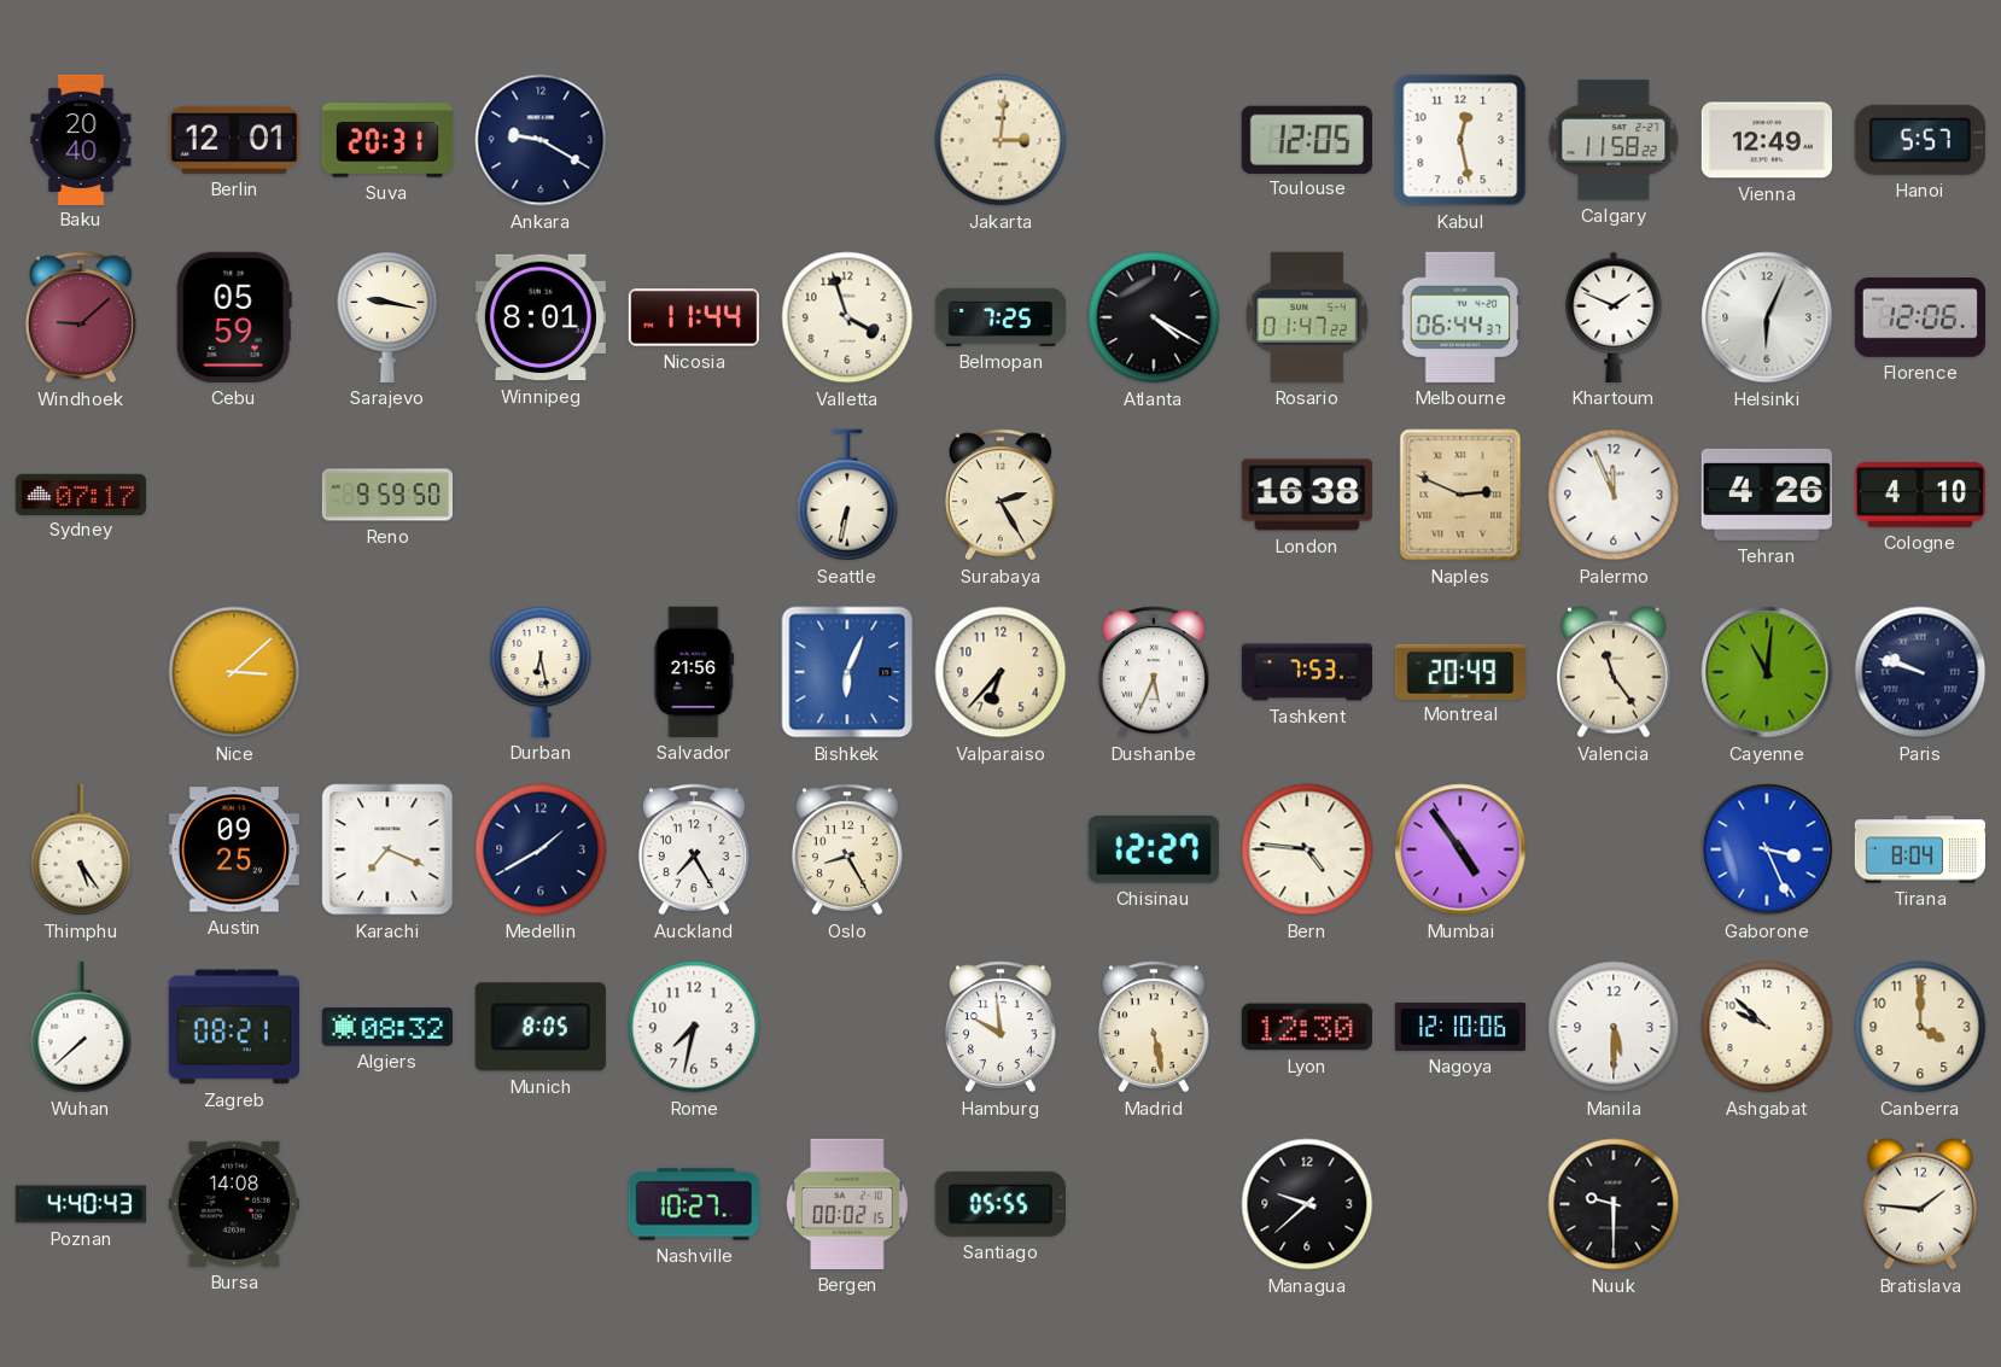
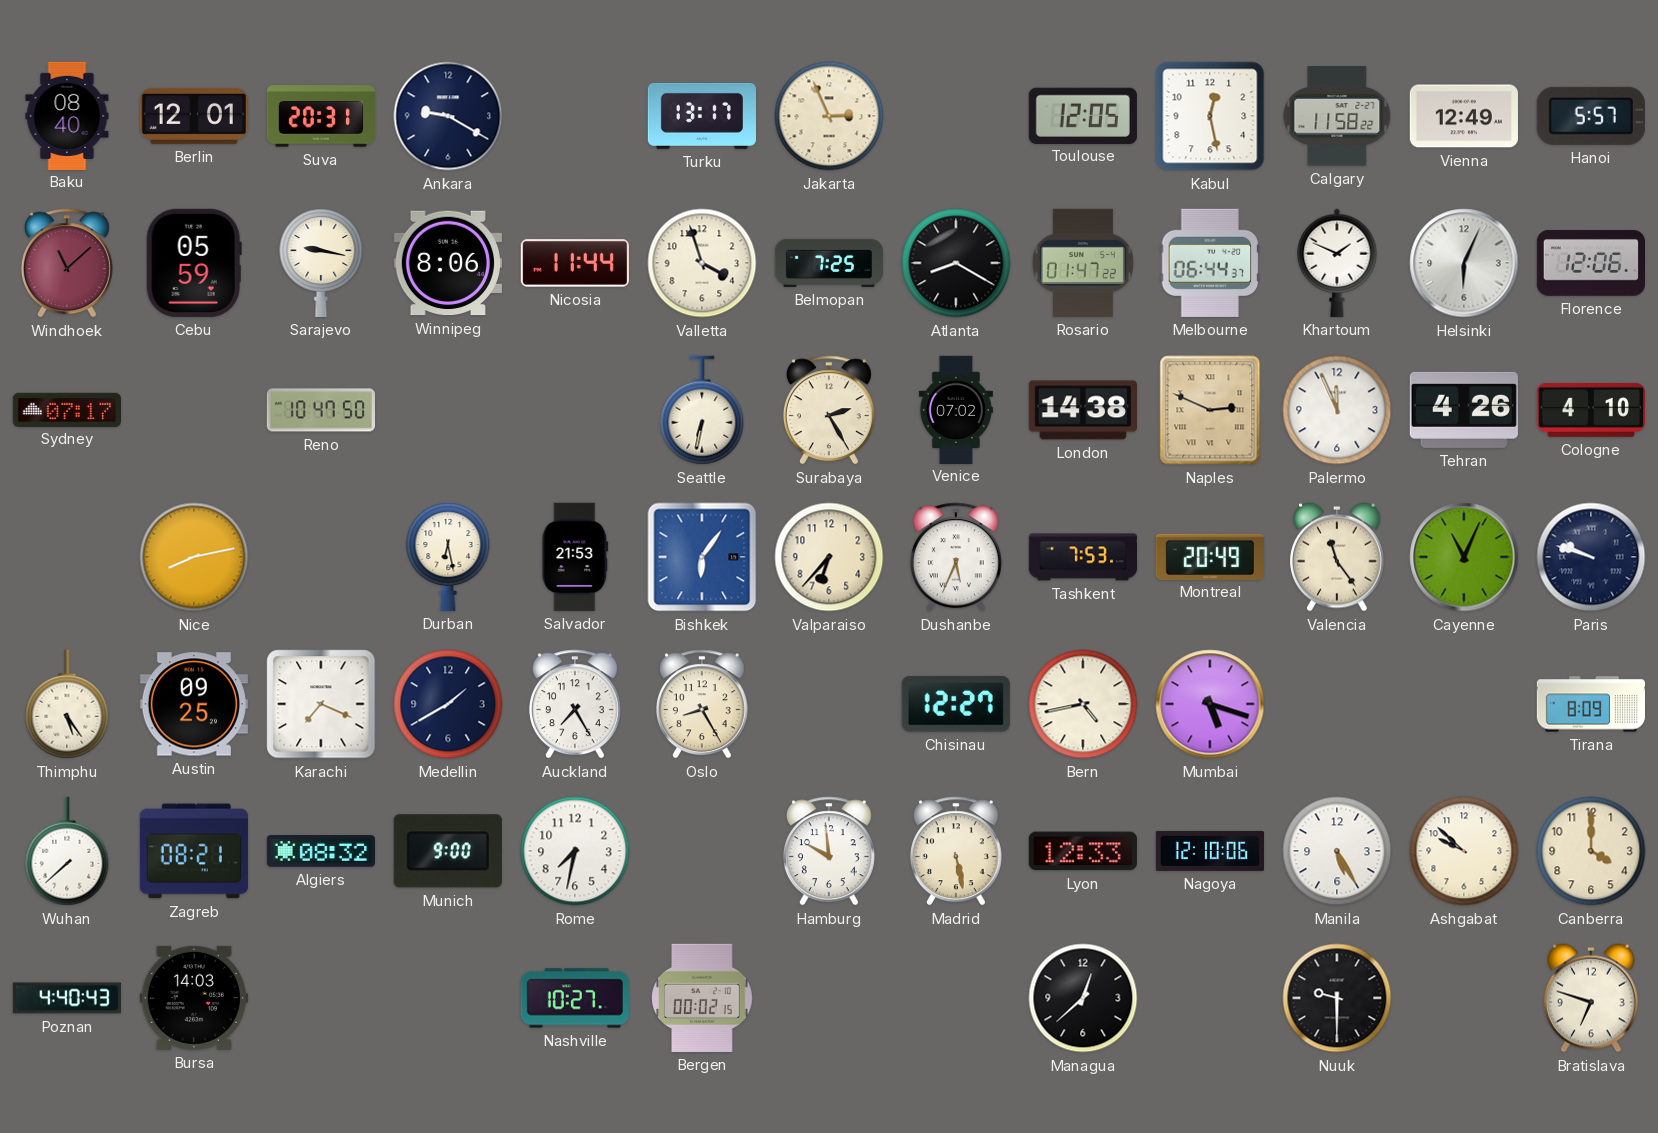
Baku: 20:40 -> 08:40
Turku: none -> 13:17
Jakarta: 3:01 -> 2:56
Windhoek: 9:08 -> 11:08
Winnipeg: 8:01 -> 8:06
Atlanta: 4:20 -> 8:20
Reno: 9:59 -> 10:47
Venice: none -> 07:02
London: 16:38 -> 14:38
Nice: 3:08 -> 8:13
Salvador: 21:56 -> 21:53
Bishkek: 6:04 -> 6:06
Cayenne: 11:01 -> 11:04
Bern: 4:46 -> 4:43
Mumbai: 4:54 -> 5:18
Gaborone: 3:26 -> none
Tirana: 8:04 -> 8:09
Munich: 8:05 -> 9:00
Lyon: 12:30 -> 12:33
Manila: 5:30 -> 5:25
Bursa: 14:08 -> 14:03
Santiago: 05:55 -> none
Managua: 9:38 -> 12:38
Bratislava: 1:46 -> 6:48
